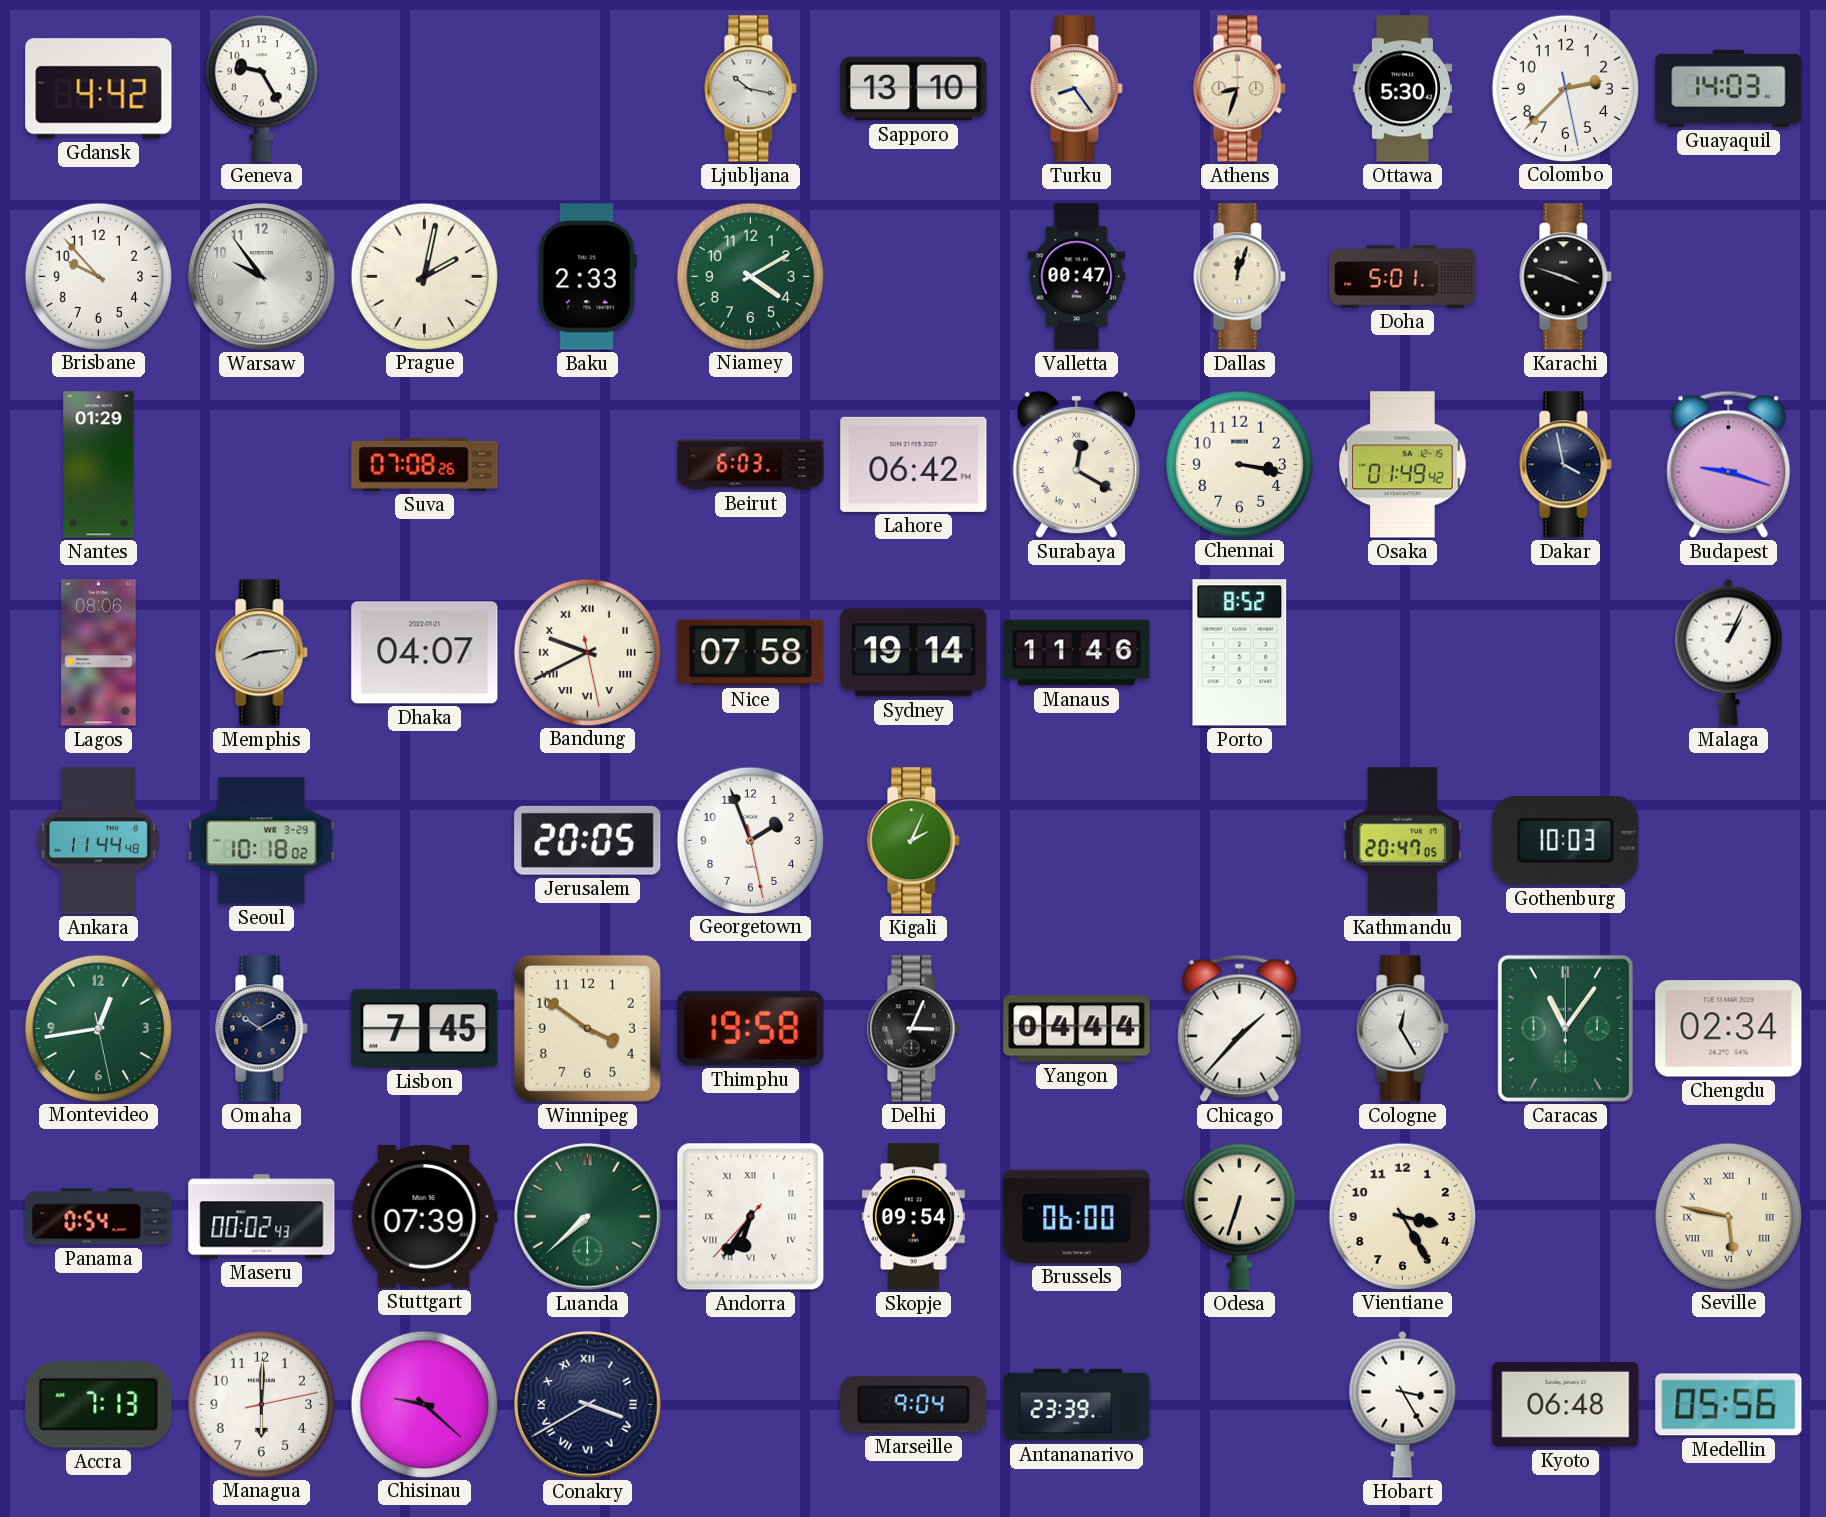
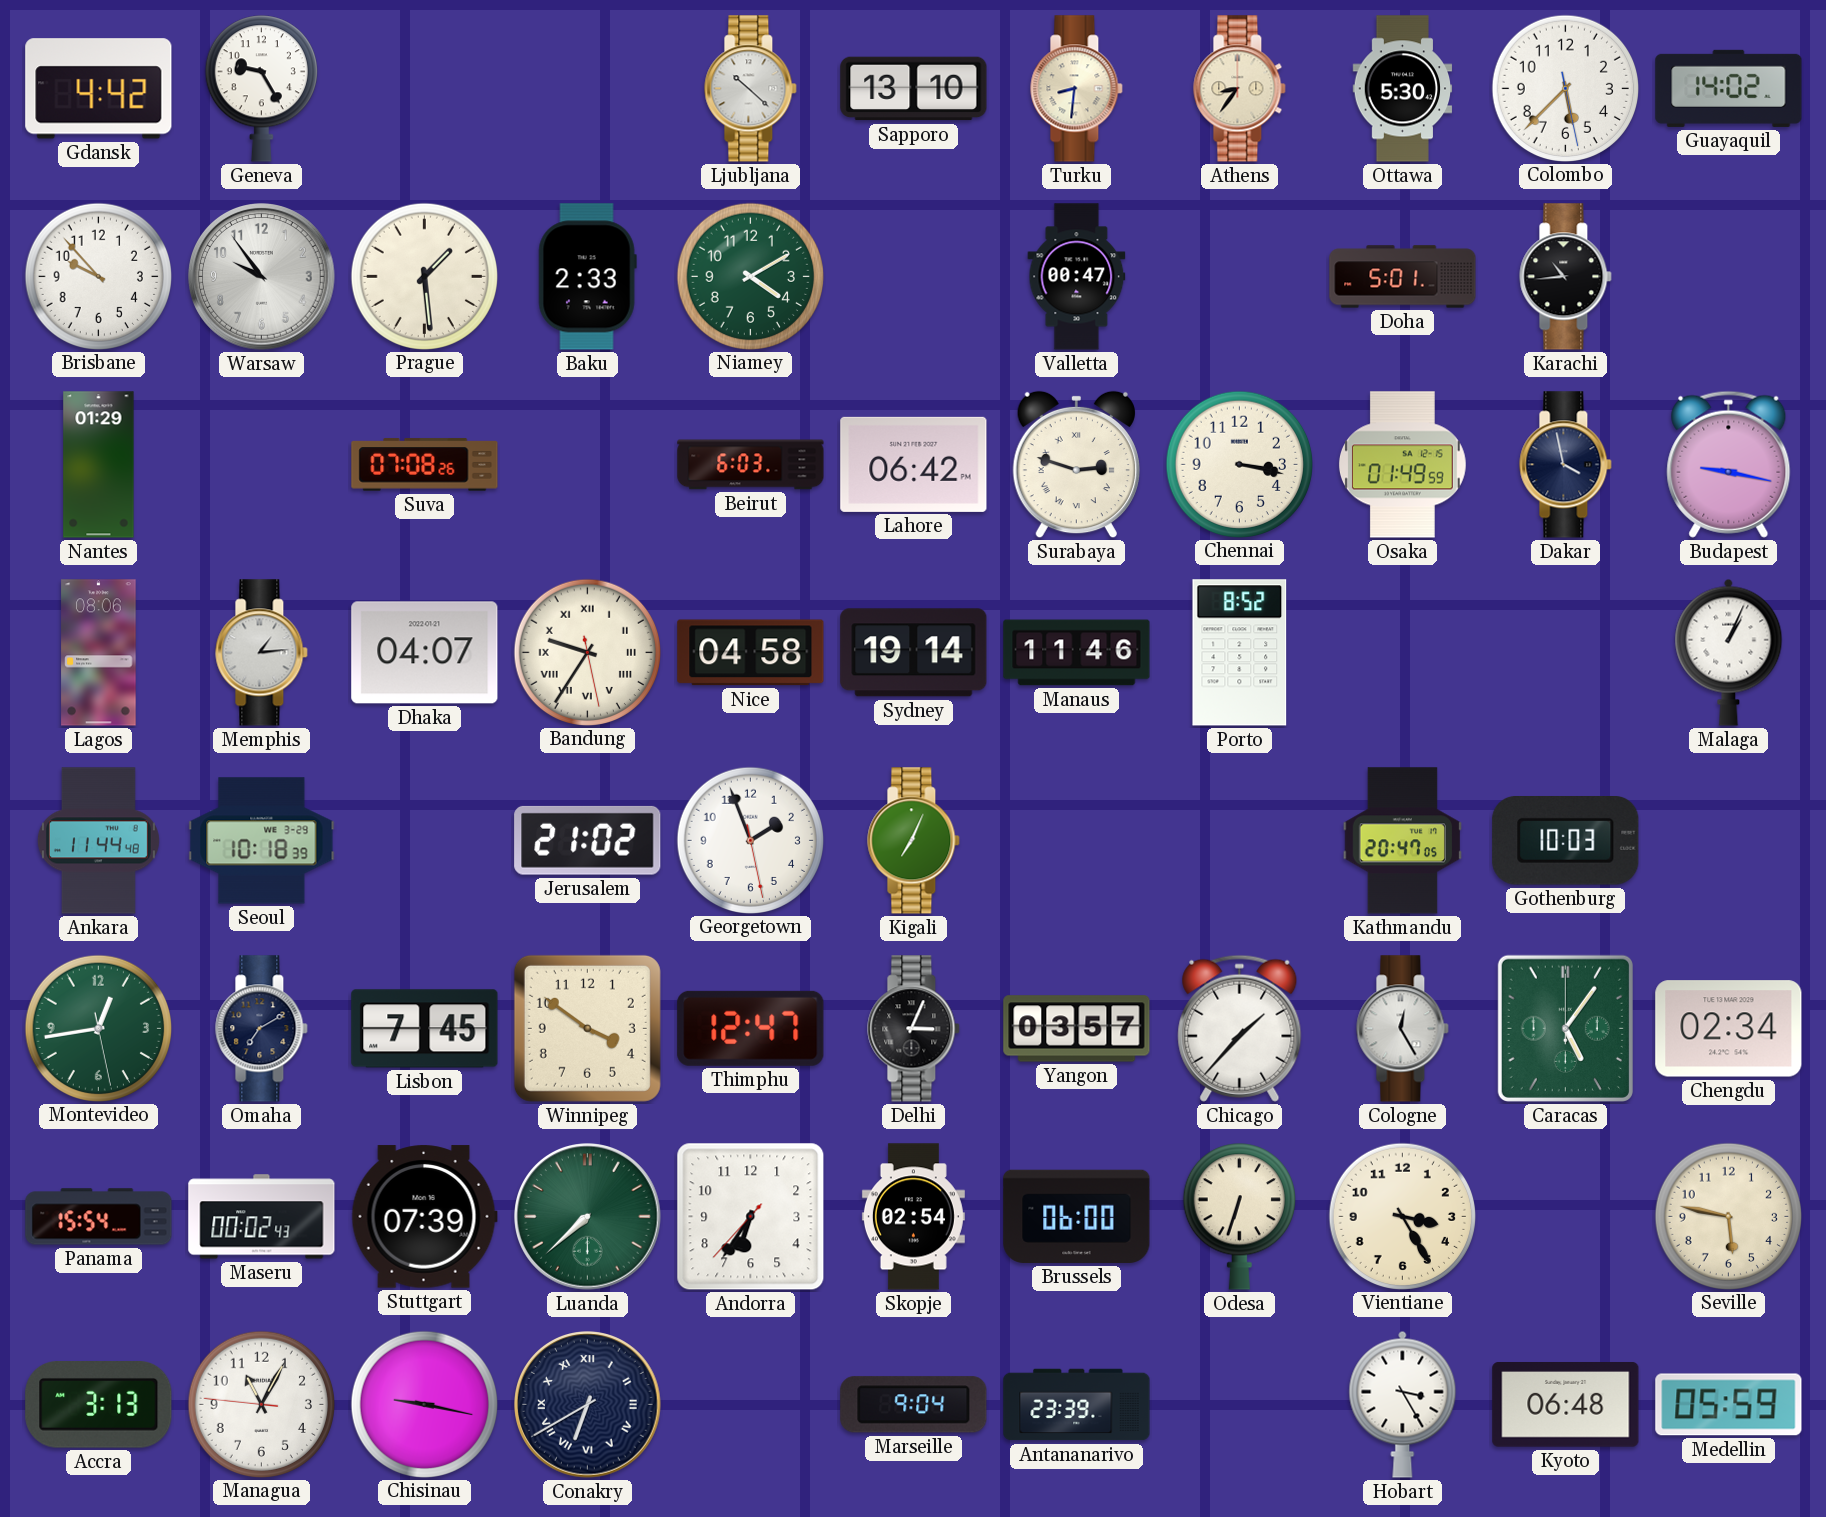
Ljubljana: 10:17 -> 10:22
Turku: 8:24 -> 8:31
Athens: 8:33 -> 8:36
Colombo: 2:37 -> 5:37
Guayaquil: 14:03 -> 14:02
Prague: 2:02 -> 1:29
Dallas: 12:03 -> none
Karachi: 3:48 -> 10:44
Surabaya: 12:20 -> 2:48
Osaka: 01:49:42 -> 01:49:59
Budapest: 9:18 -> 9:17
Memphis: 8:14 -> 1:14
Bandung: 9:40 -> 9:35
Nice: 07:58 -> 04:58
Seoul: 10:18:02 -> 10:18:39
Jerusalem: 20:05 -> 21:02
Kigali: 2:04 -> 7:04
Omaha: 10:10 -> 7:10
Thimphu: 19:58 -> 12:47
Yangon: 04:44 -> 03:57
Caracas: 11:06 -> 5:06
Panama: 0:54 -> 15:54
Andorra numerals: Roman -> Arabic
Skopje: 09:54 -> 02:54
Seville numerals: Roman -> Arabic
Accra: 7:13 -> 3:13
Managua: 6:00 -> 11:04
Chisinau: 9:22 -> 9:17
Conakry: 3:40 -> 6:40
Medellin: 05:56 -> 05:59
